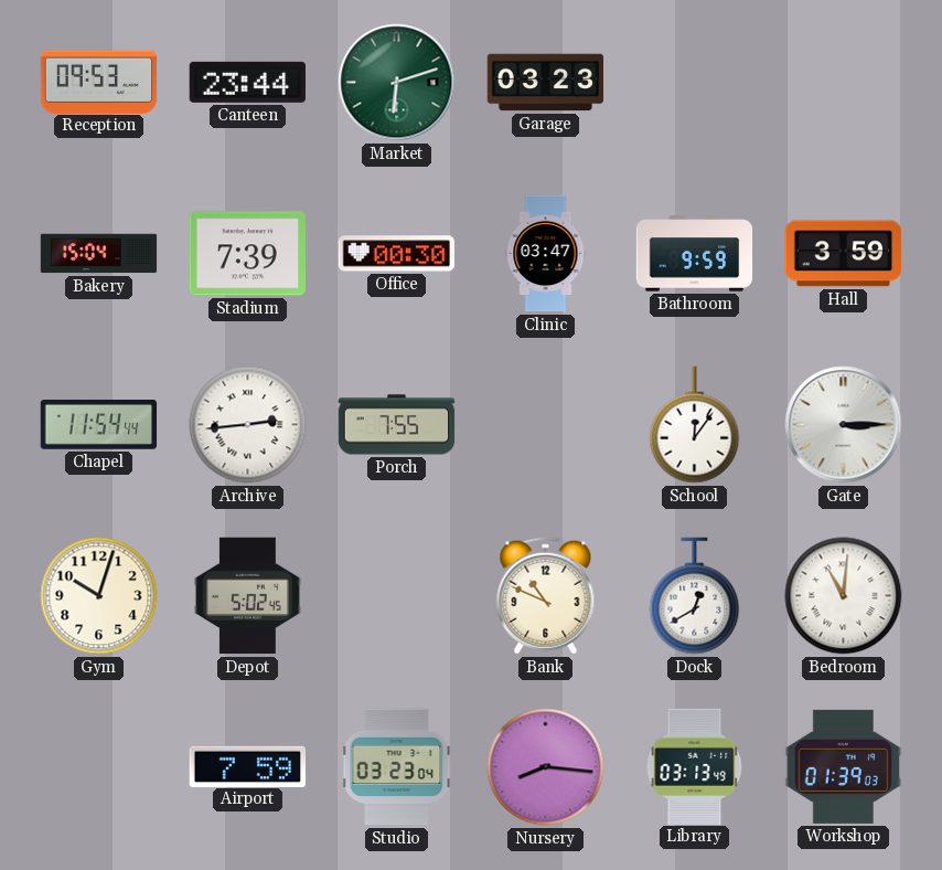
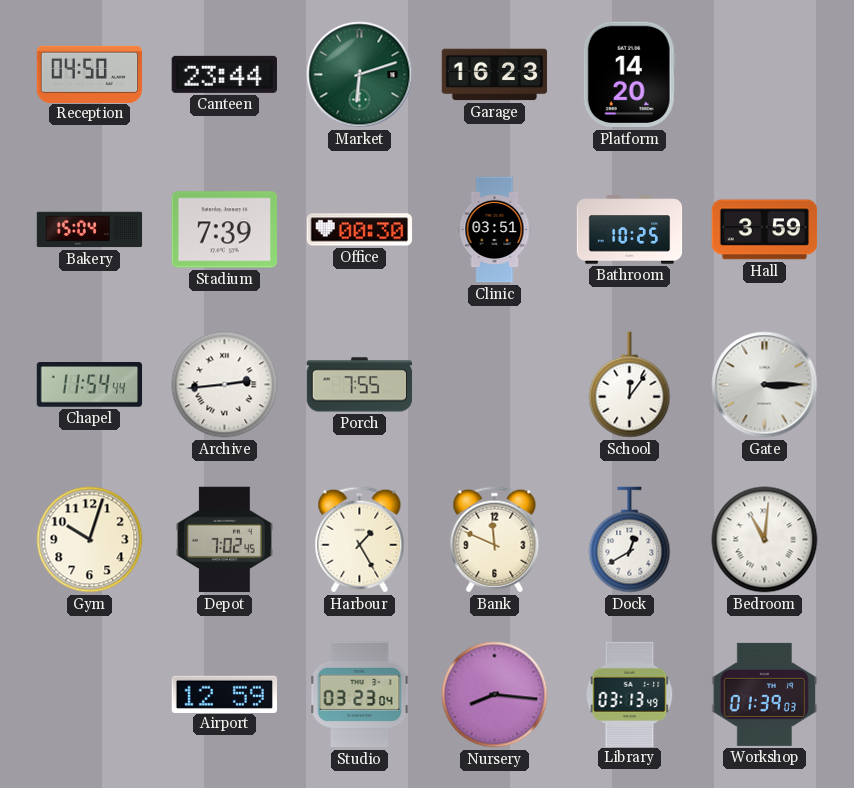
Reception: 09:53 -> 04:50
Garage: 03:23 -> 16:23
Platform: none -> 14:20
Clinic: 03:47 -> 03:51
Bathroom: 9:59 -> 10:25
Depot: 5:02 -> 7:02
Harbour: none -> 1:25
Bank: 10:49 -> 11:49
Airport: 7:59 -> 12:59
